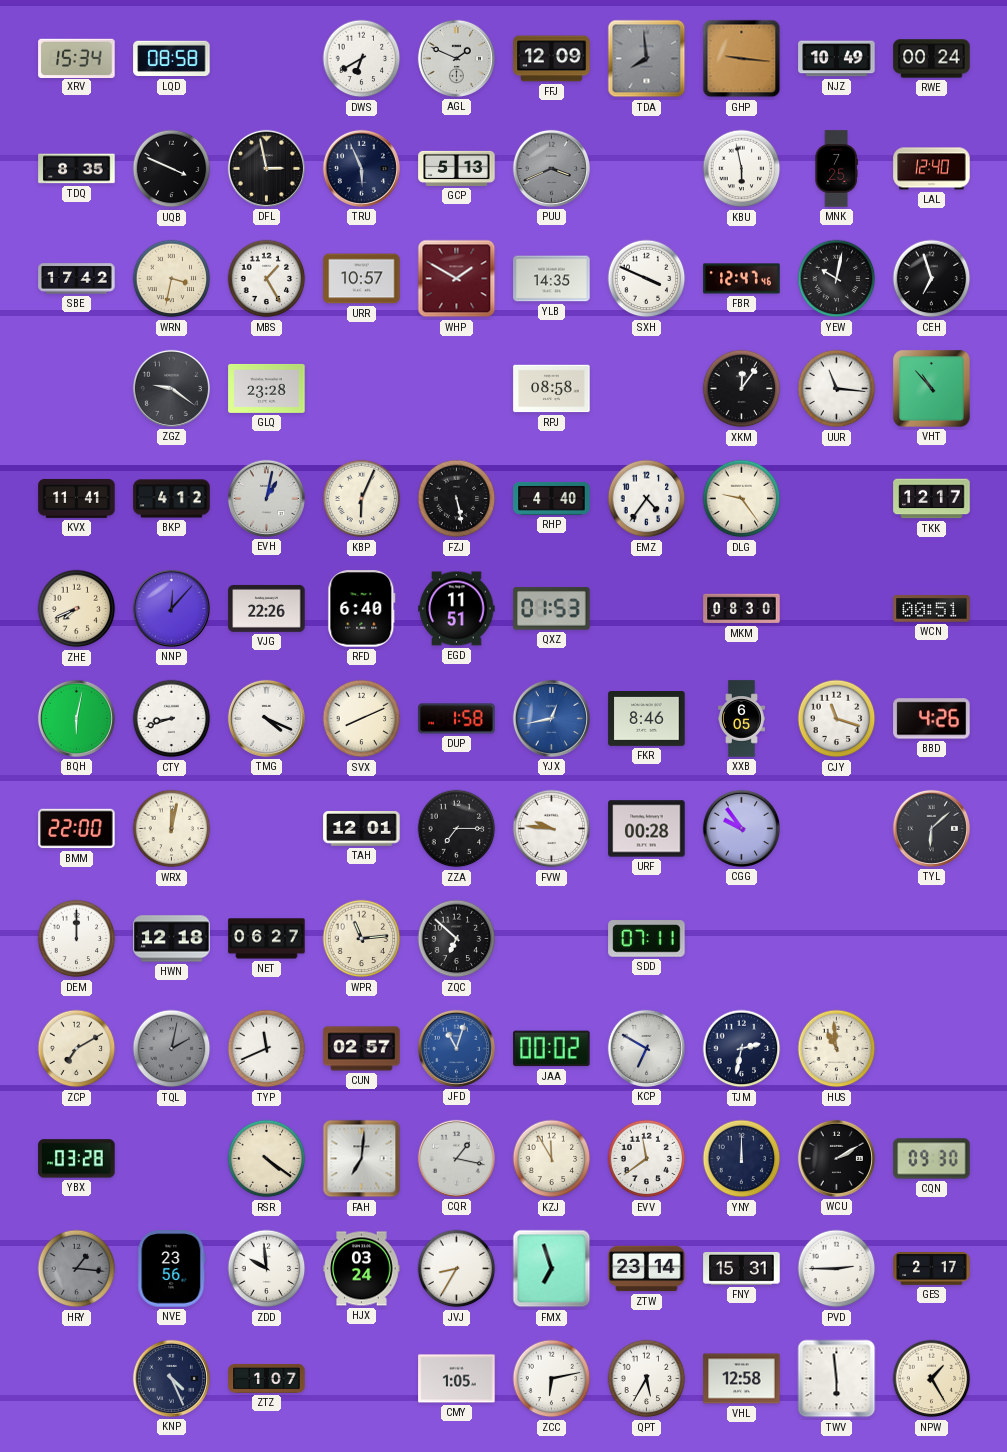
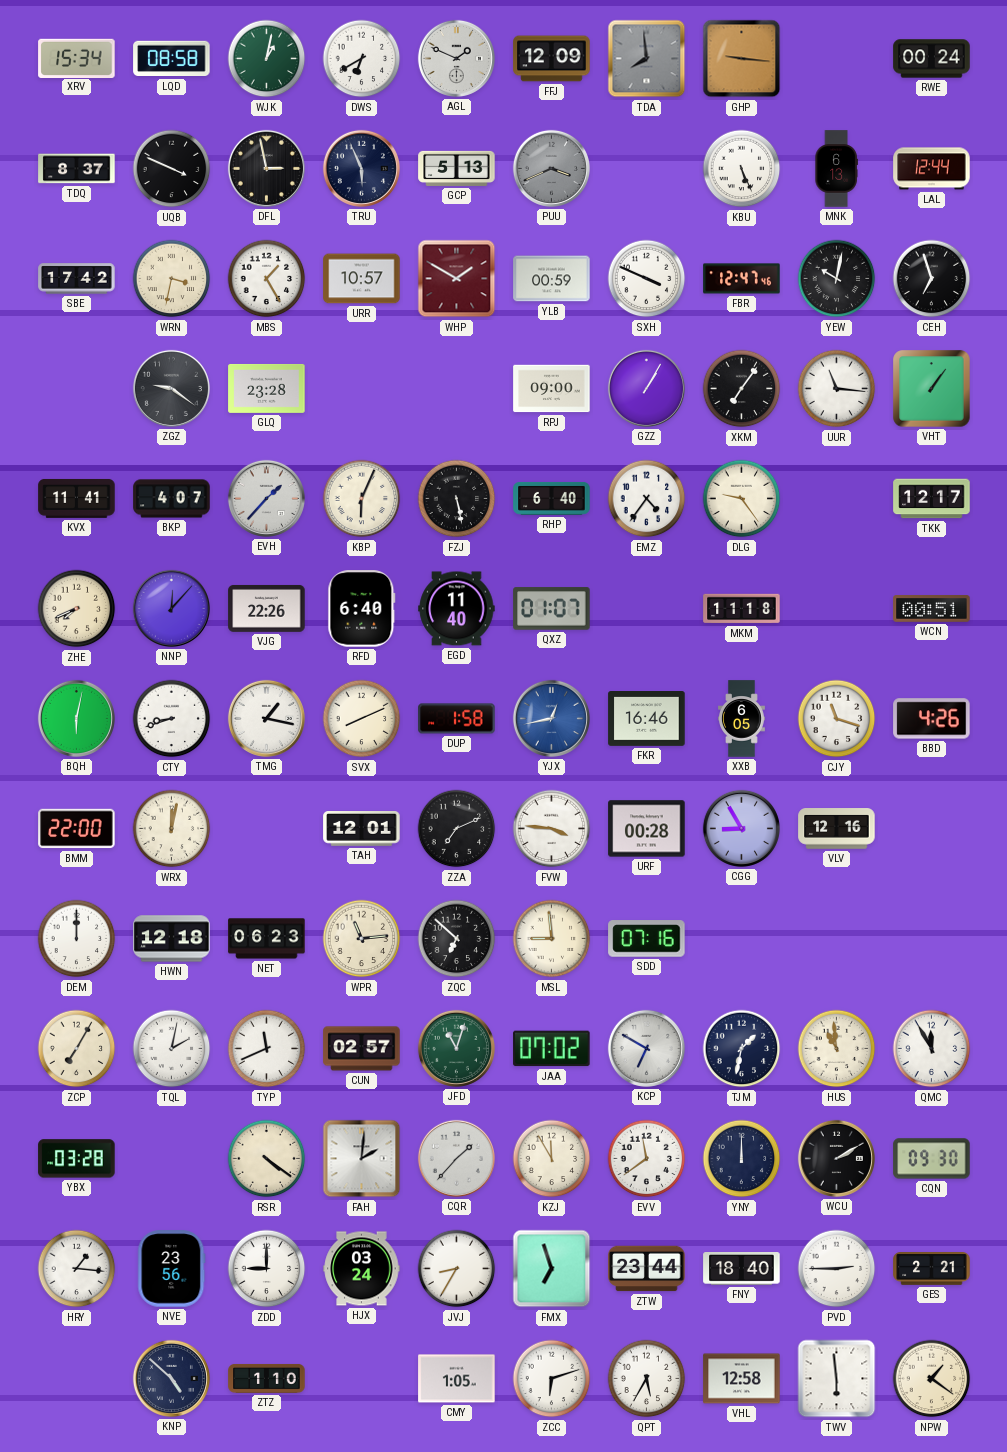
WJK: none -> 1:02
NJZ: 10:49 -> none
TDQ: 8:35 -> 8:37
KBU: 5:58 -> 5:26
MNK: 7:25 -> 6:13
LAL: 12:40 -> 12:44
YLB: 14:35 -> 00:59
RPJ: 08:58 -> 09:00
GZZ: none -> 1:05
XKM: 12:06 -> 7:06
VHT: 10:53 -> 1:06
BKP: 4:12 -> 4:07
EVH: 1:02 -> 1:37
RHP: 4:40 -> 6:40
EGD: 11:51 -> 11:40
QXZ: 01:53 -> 01:07
MKM: 08:30 -> 11:18
TMG: 4:19 -> 1:17
FKR: 8:46 -> 16:46
ZZA: 7:15 -> 7:11
FVW: 9:46 -> 3:46
CGG: 9:54 -> 8:55
VLV: none -> 12:16
TYL: 6:08 -> none
NET: 06:27 -> 06:23
MSL: none -> 8:59
SDD: 07:11 -> 07:16
ZCP: 7:10 -> 7:05
TQL dial: grey -> white
JFD dial: blue -> green
JAA: 00:02 -> 07:02
TJM: 2:32 -> 1:32
QMC: none -> 11:55
FAH: 7:01 -> 2:01
CQR: 1:17 -> 1:37
HRY dial: grey -> white
ZDD: 9:59 -> 9:00
ZTW: 23:14 -> 23:44
FNY: 15:31 -> 18:40
GES: 2:17 -> 2:21
KNP: 4:26 -> 4:52
ZTZ: 1:07 -> 1:10
ZCC: 6:13 -> 6:12
NPW: 1:25 -> 1:21
